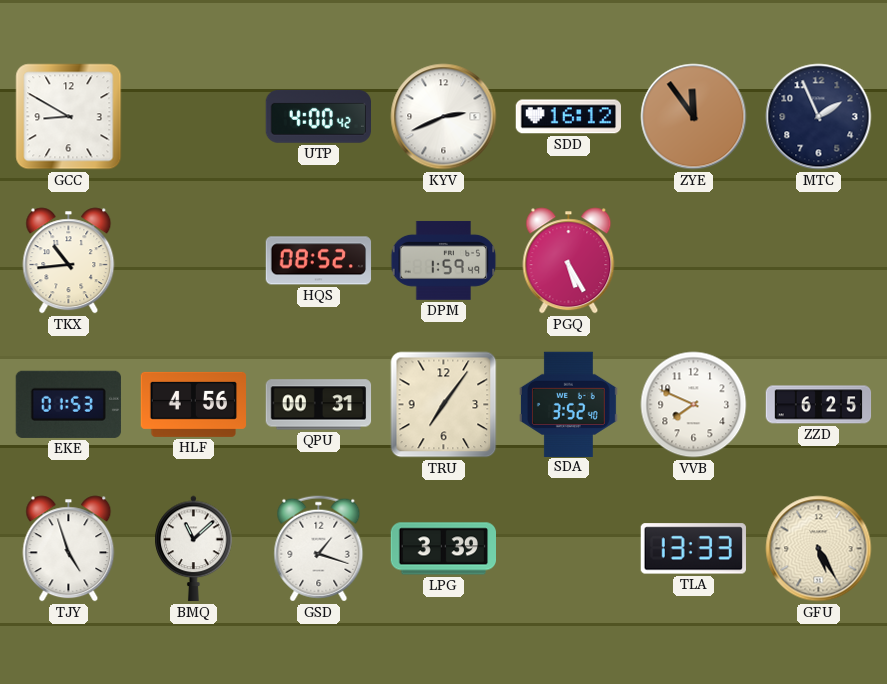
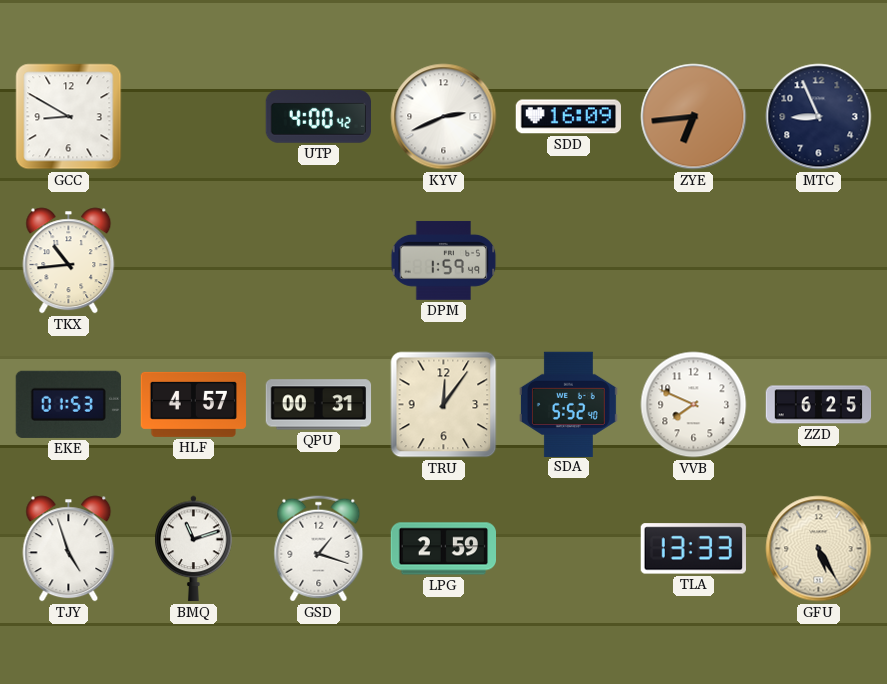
SDD: 16:12 -> 16:09
ZYE: 11:54 -> 6:44
MTC: 1:56 -> 8:56
HQS: 08:52 -> none
PGQ: 5:25 -> none
HLF: 4:56 -> 4:57
TRU: 7:06 -> 12:06
SDA: 3:52 -> 5:52
BMQ: 11:08 -> 11:12
LPG: 3:39 -> 2:59
